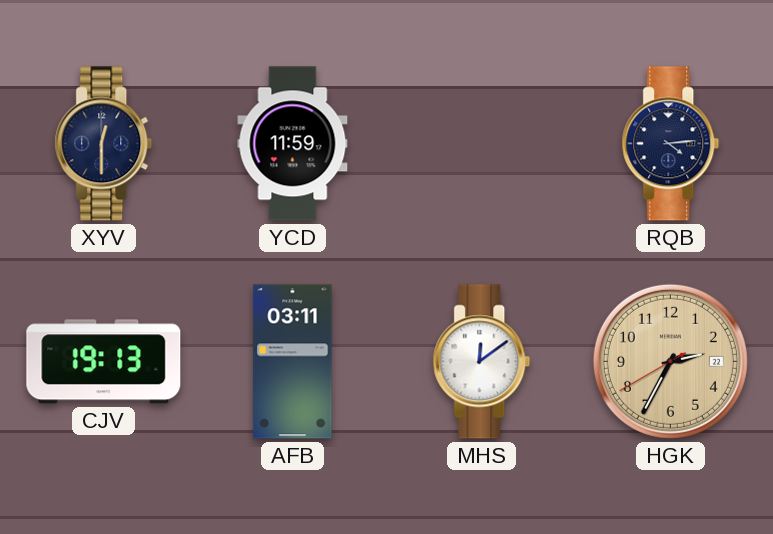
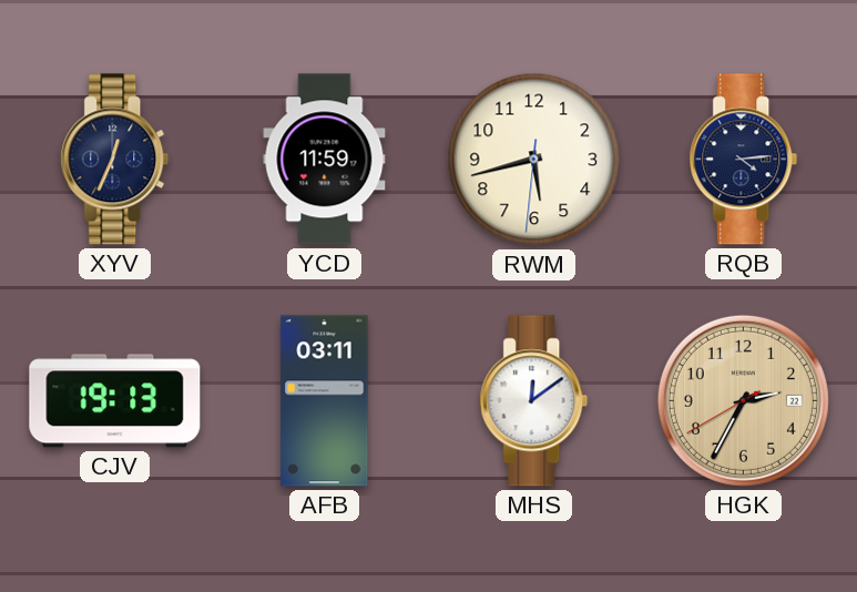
XYV: 12:30 -> 12:34
RWM: none -> 5:42
